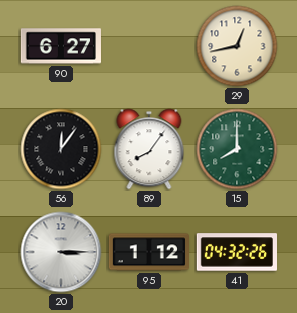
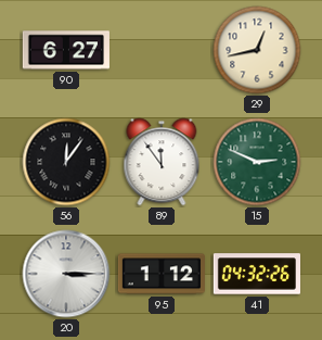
89: 8:06 -> 11:54
15: 8:00 -> 2:49
